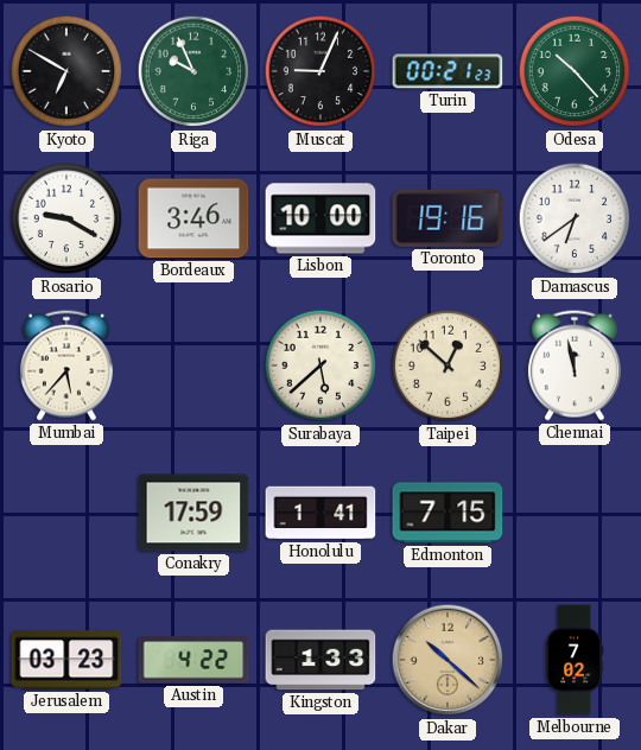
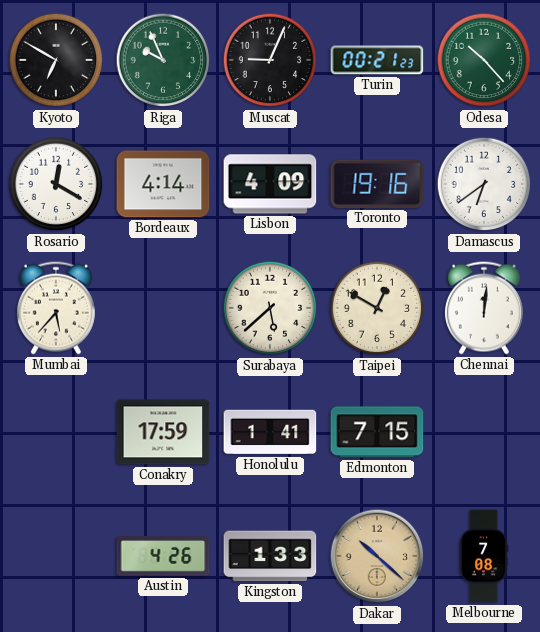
Rosario: 9:20 -> 12:20
Bordeaux: 3:46 -> 4:14
Lisbon: 10:00 -> 4:09
Taipei: 12:52 -> 12:50
Chennai: 11:58 -> 12:01
Jerusalem: 03:23 -> none
Austin: 4:22 -> 4:26
Melbourne: 7:02 -> 7:08
